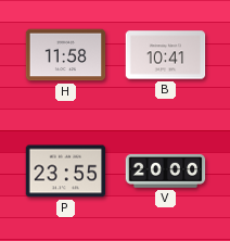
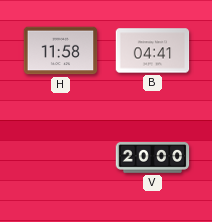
B: 10:41 -> 04:41
P: 23:55 -> none
